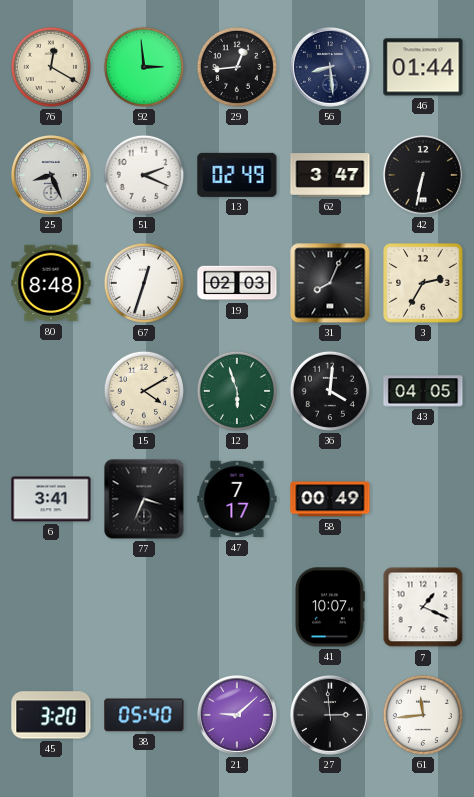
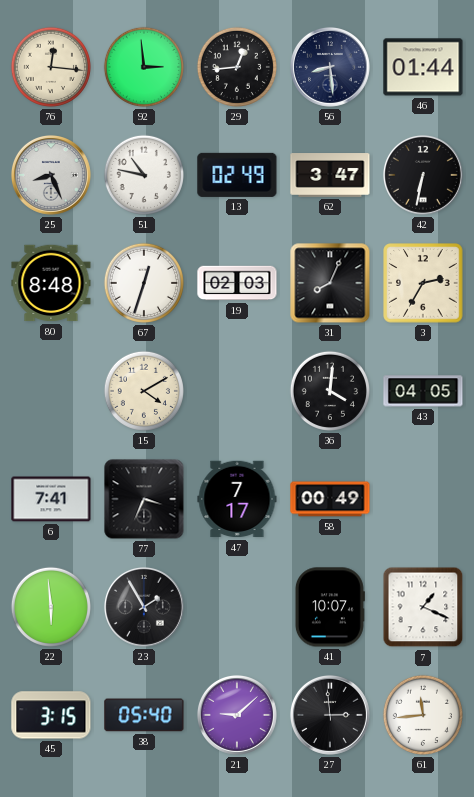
76: 12:20 -> 12:16
51: 2:19 -> 10:47
12: 5:57 -> none
6: 3:41 -> 7:41
22: none -> 5:59
23: none -> 1:55
45: 3:20 -> 3:15
